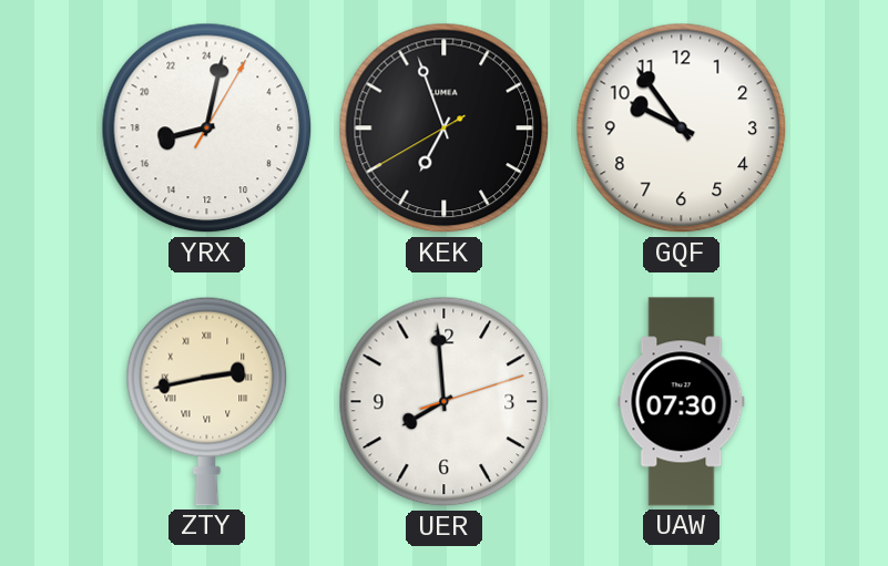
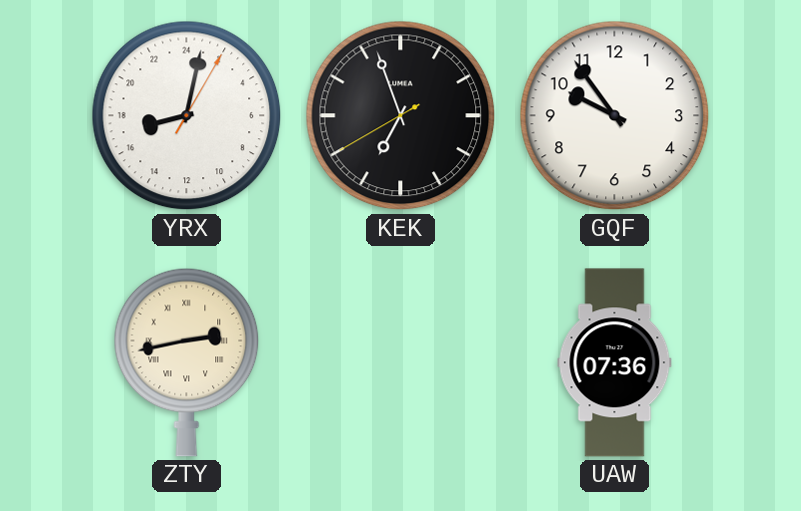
UER: 7:59 -> none
UAW: 07:30 -> 07:36
